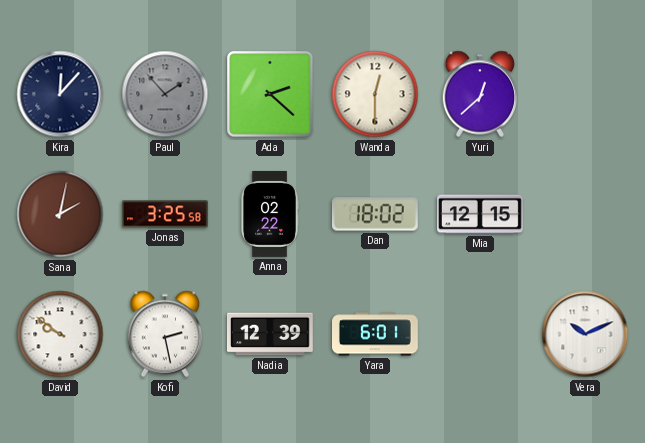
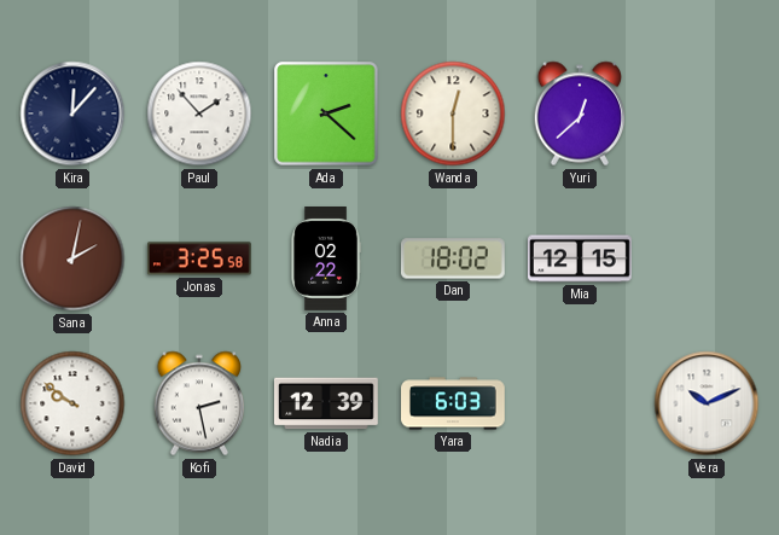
Paul dial: grey -> white
Yara: 6:01 -> 6:03
